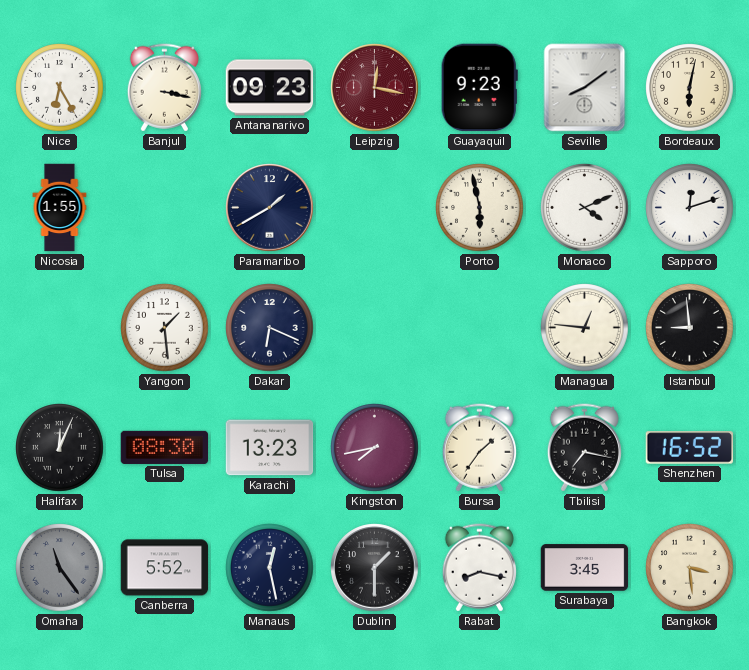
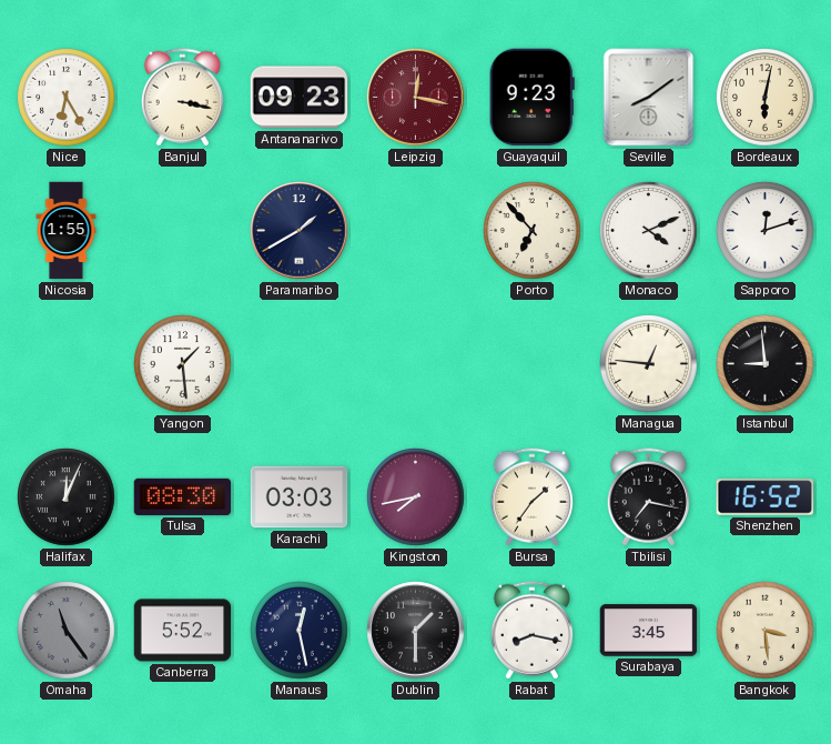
Porto: 5:58 -> 6:53
Dakar: 6:19 -> none
Karachi: 13:23 -> 03:03
